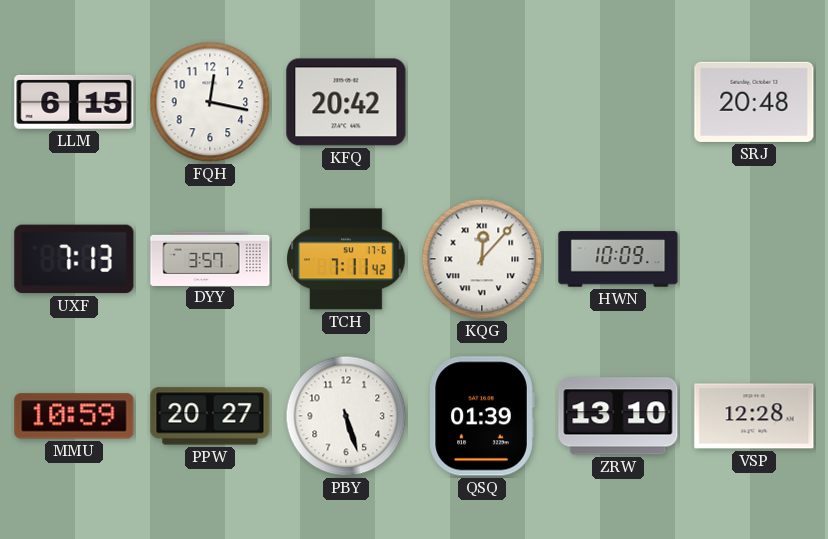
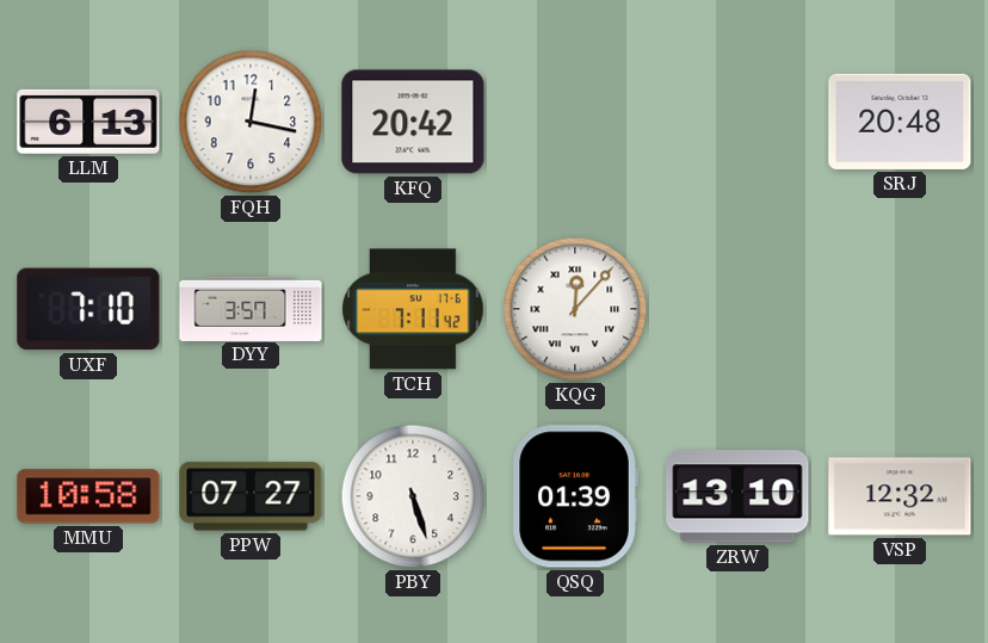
LLM: 6:15 -> 6:13
UXF: 7:13 -> 7:10
HWN: 10:09 -> none
MMU: 10:59 -> 10:58
PPW: 20:27 -> 07:27
VSP: 12:28 -> 12:32
